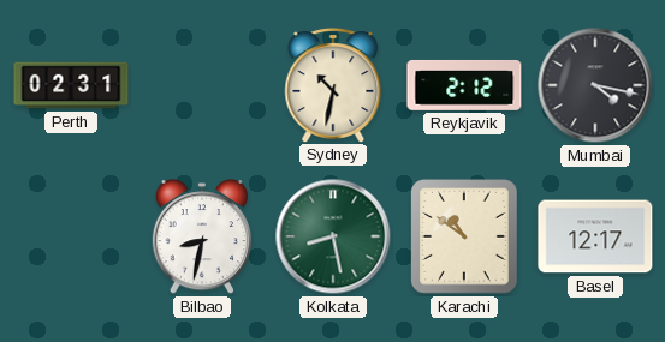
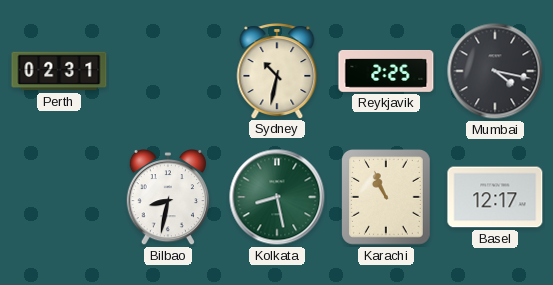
Reykjavik: 2:12 -> 2:25
Karachi: 10:51 -> 10:56
